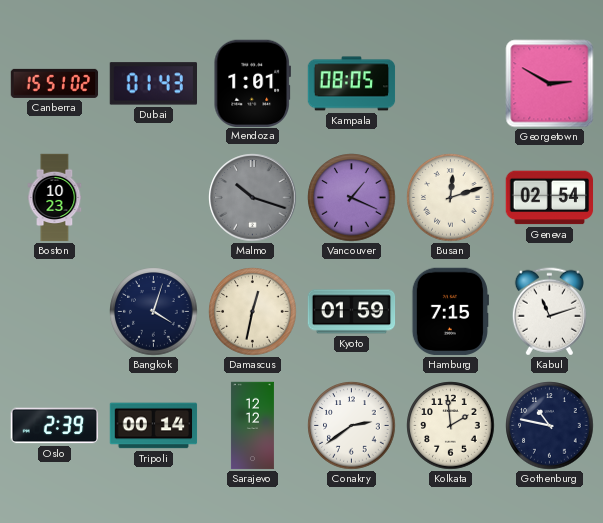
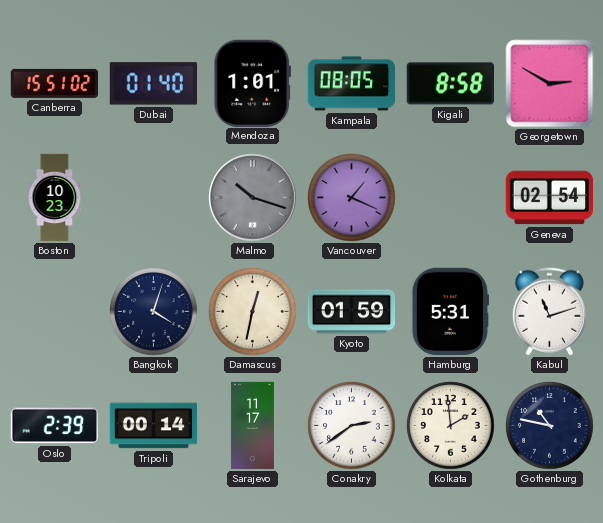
Dubai: 01:43 -> 01:40
Kigali: none -> 8:58
Busan: 12:12 -> none
Hamburg: 7:15 -> 5:31
Sarajevo: 12:12 -> 11:17
